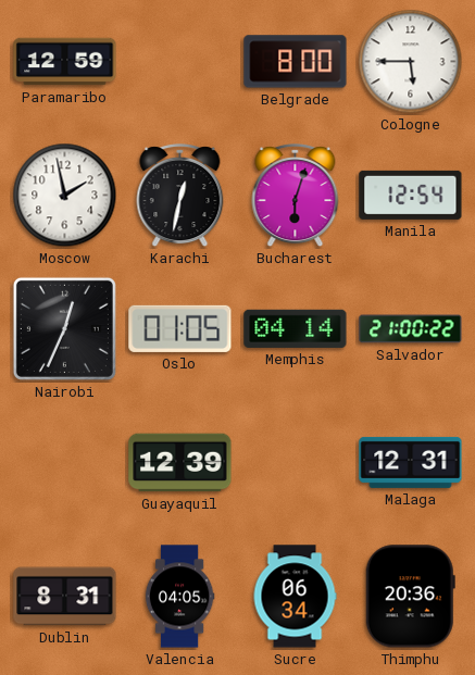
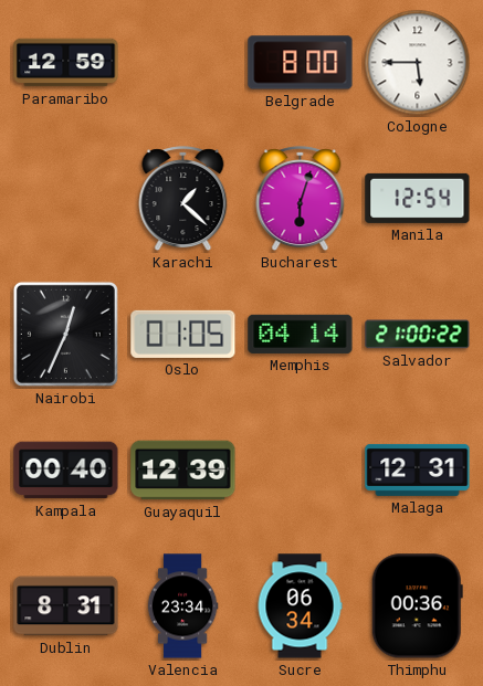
Moscow: 1:58 -> none
Karachi: 12:32 -> 1:22
Kampala: none -> 00:40
Valencia: 04:05 -> 23:34
Thimphu: 20:36 -> 00:36
